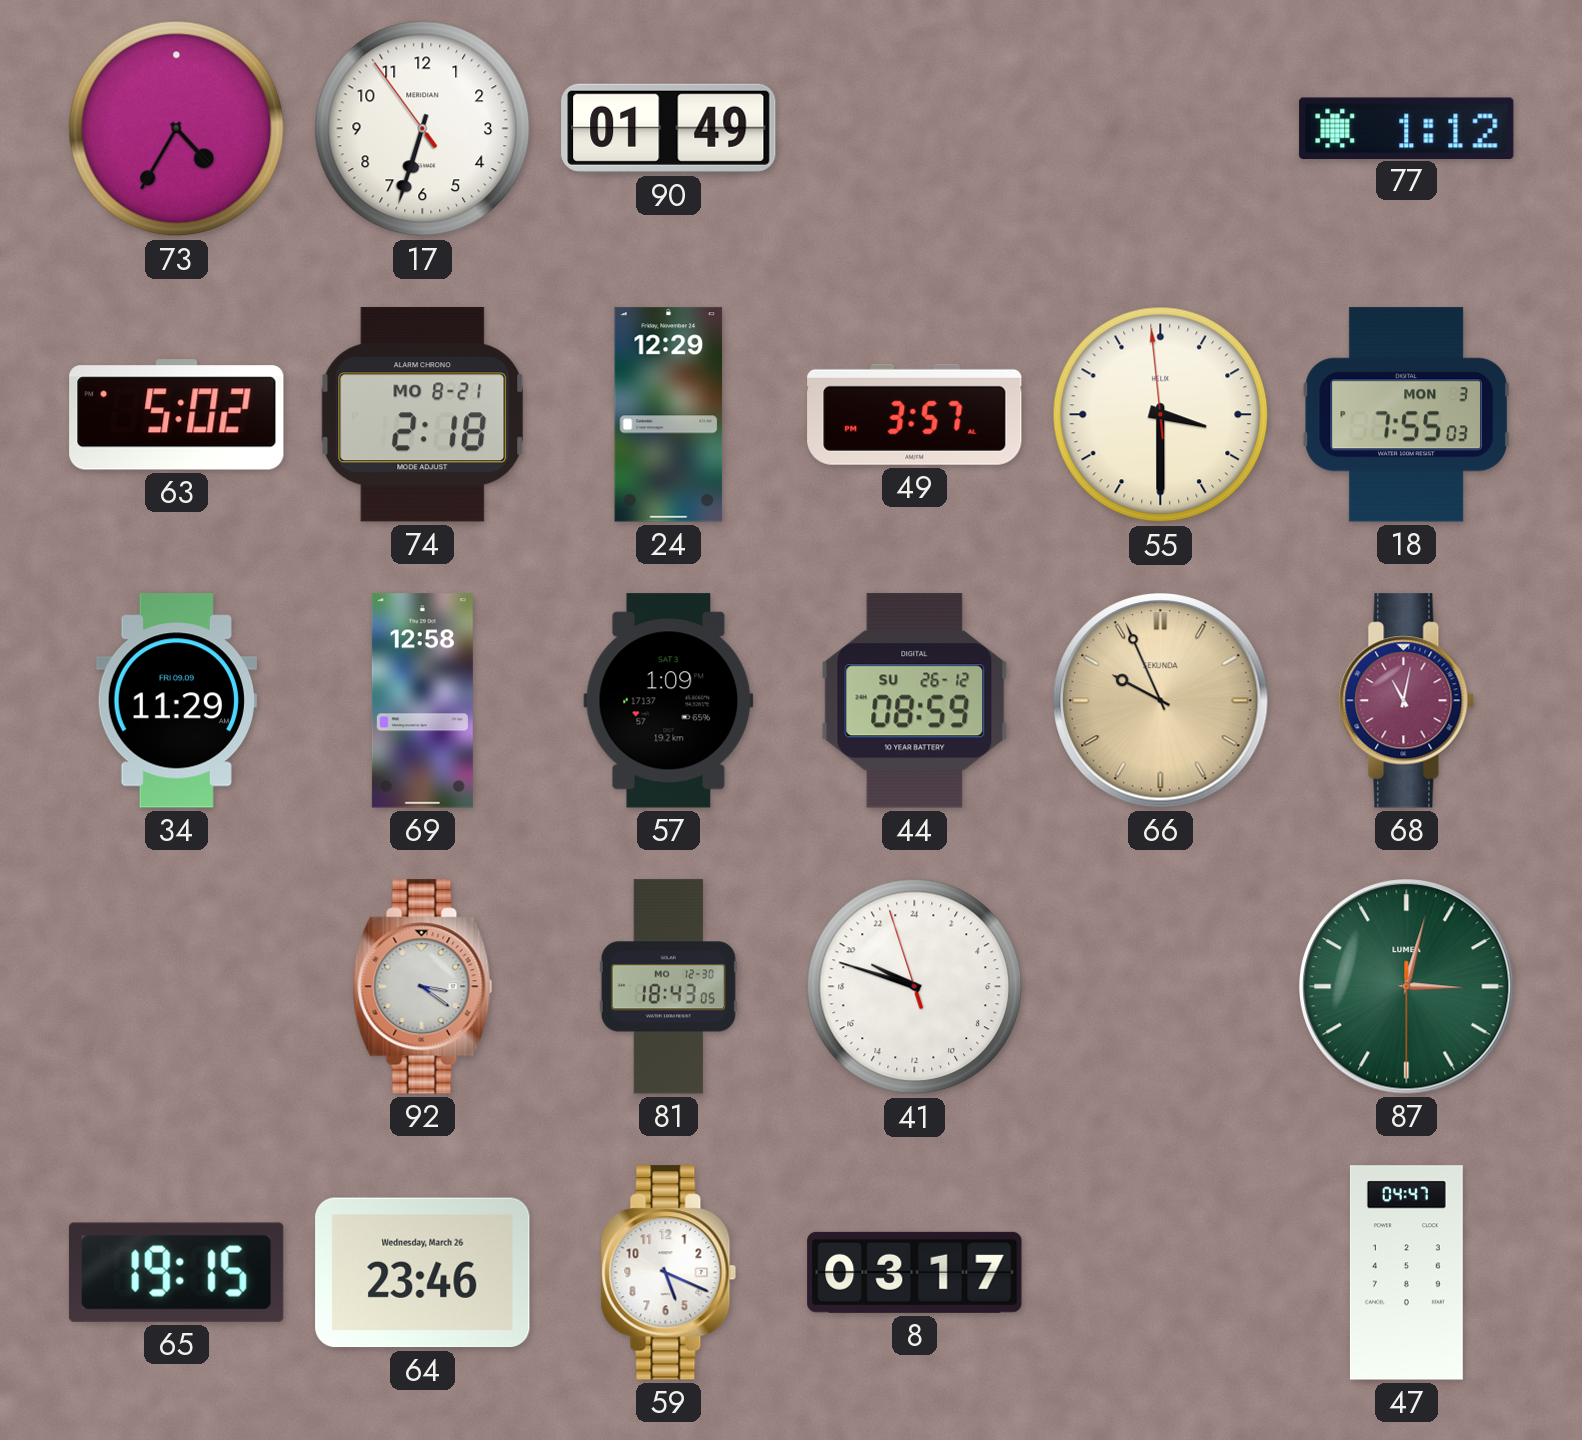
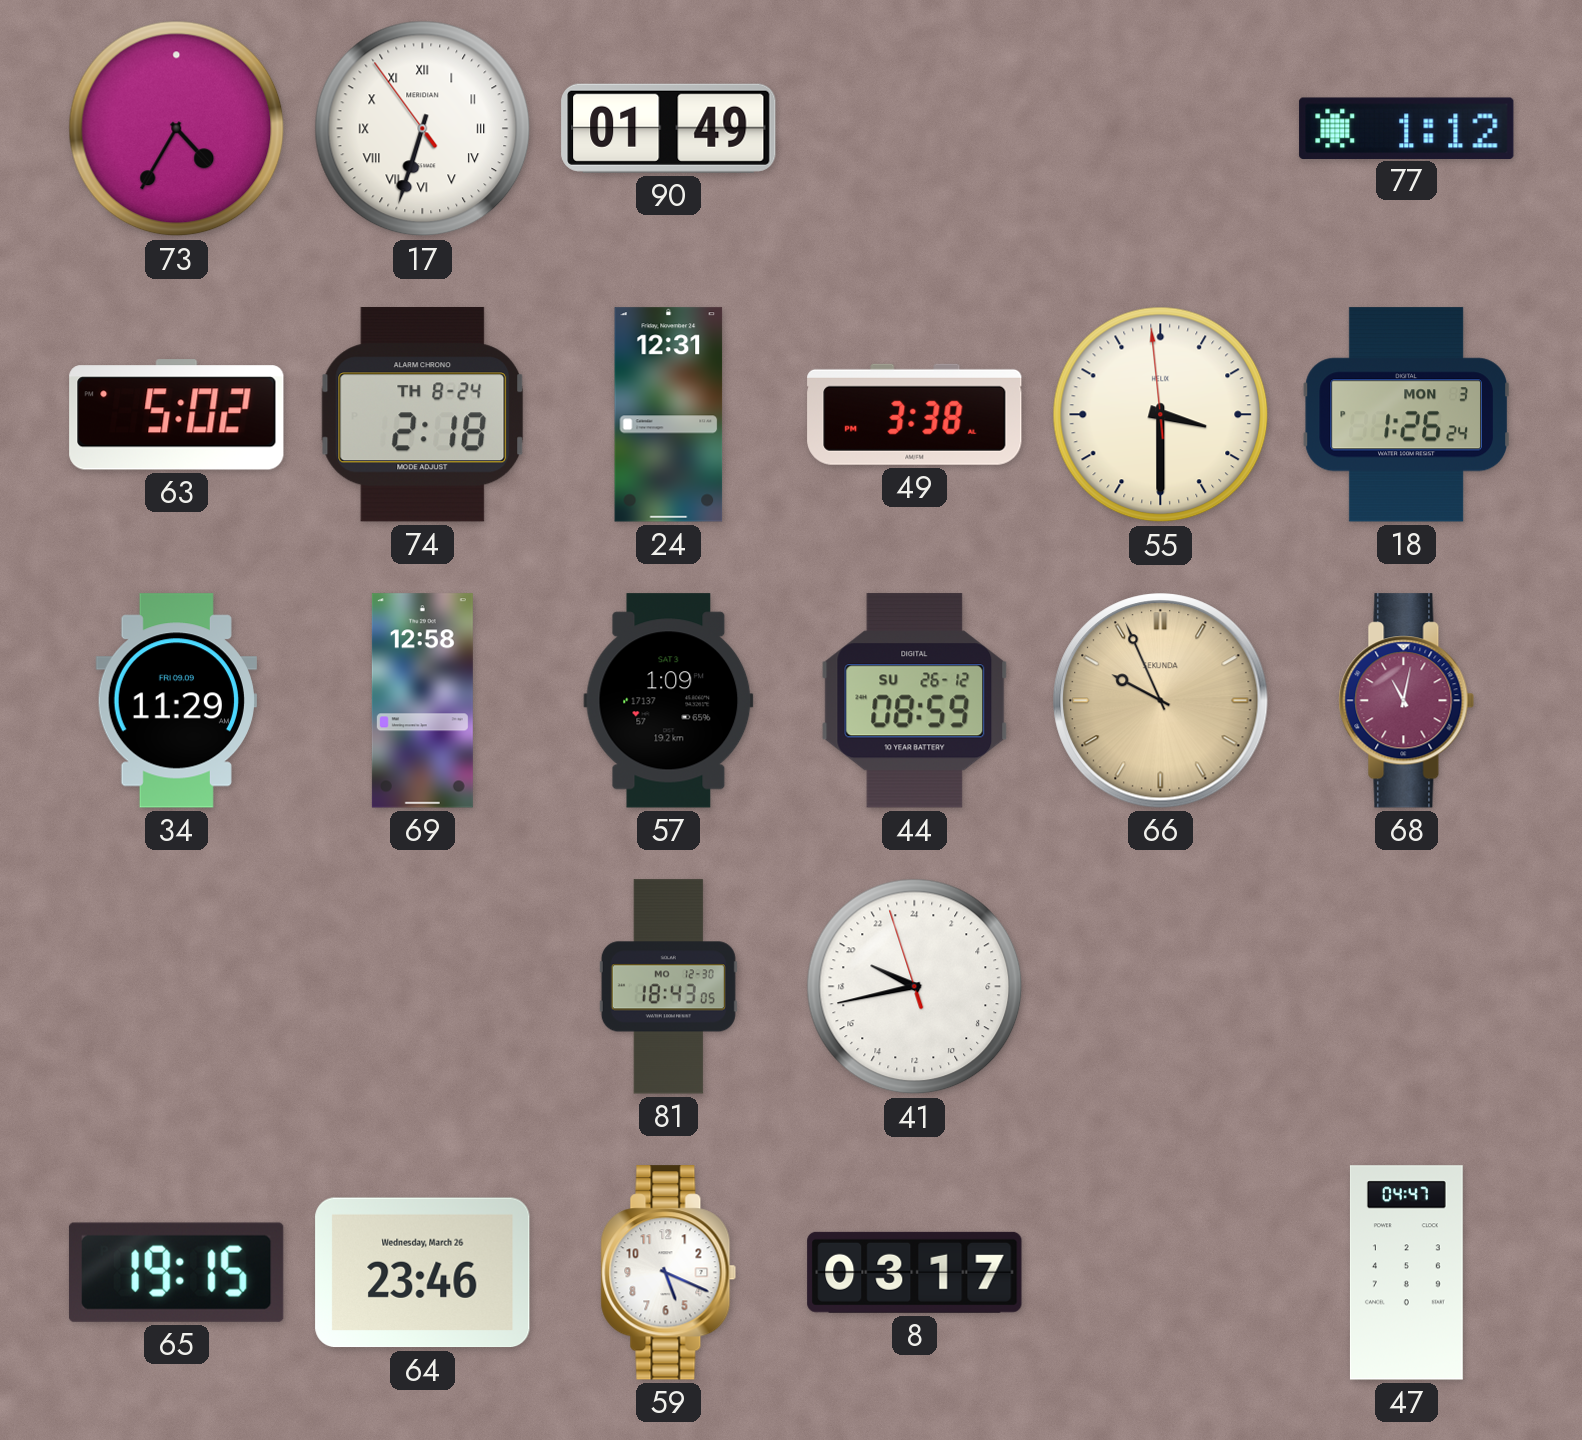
17 numerals: Arabic -> Roman
74 date: MO 8-21 -> TH 8-24
24: 12:29 -> 12:31
49: 3:57 -> 3:38
18: 7:55 -> 1:26
92: 3:21 -> none
41: 19:47 -> 19:42
87: 3:02 -> none
